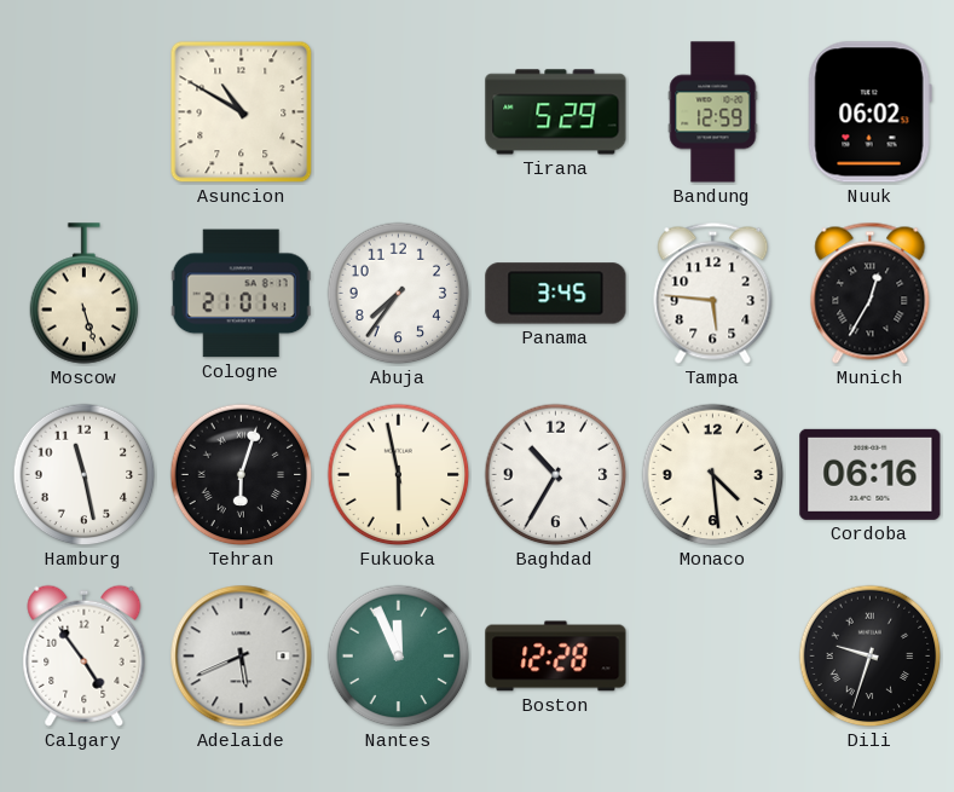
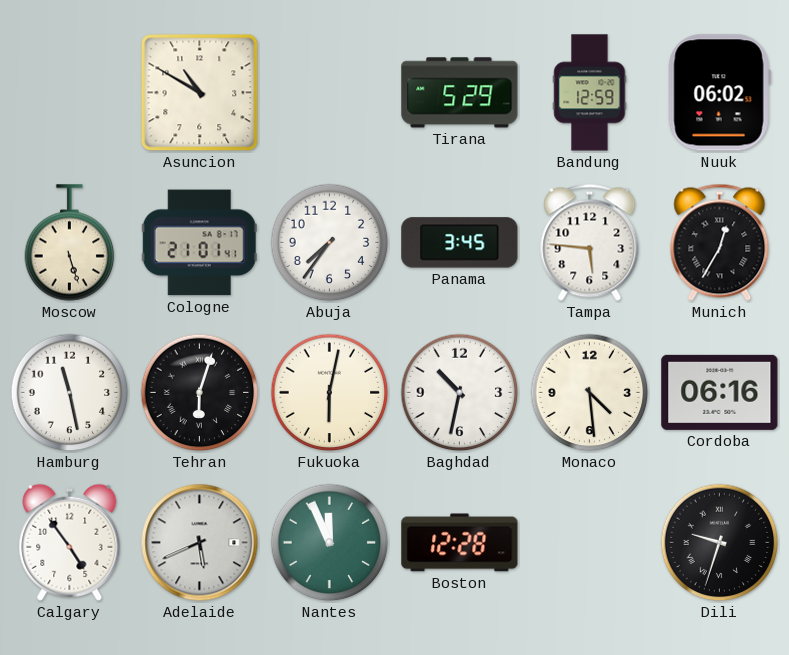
Fukuoka: 5:58 -> 6:02
Baghdad: 10:35 -> 10:32
